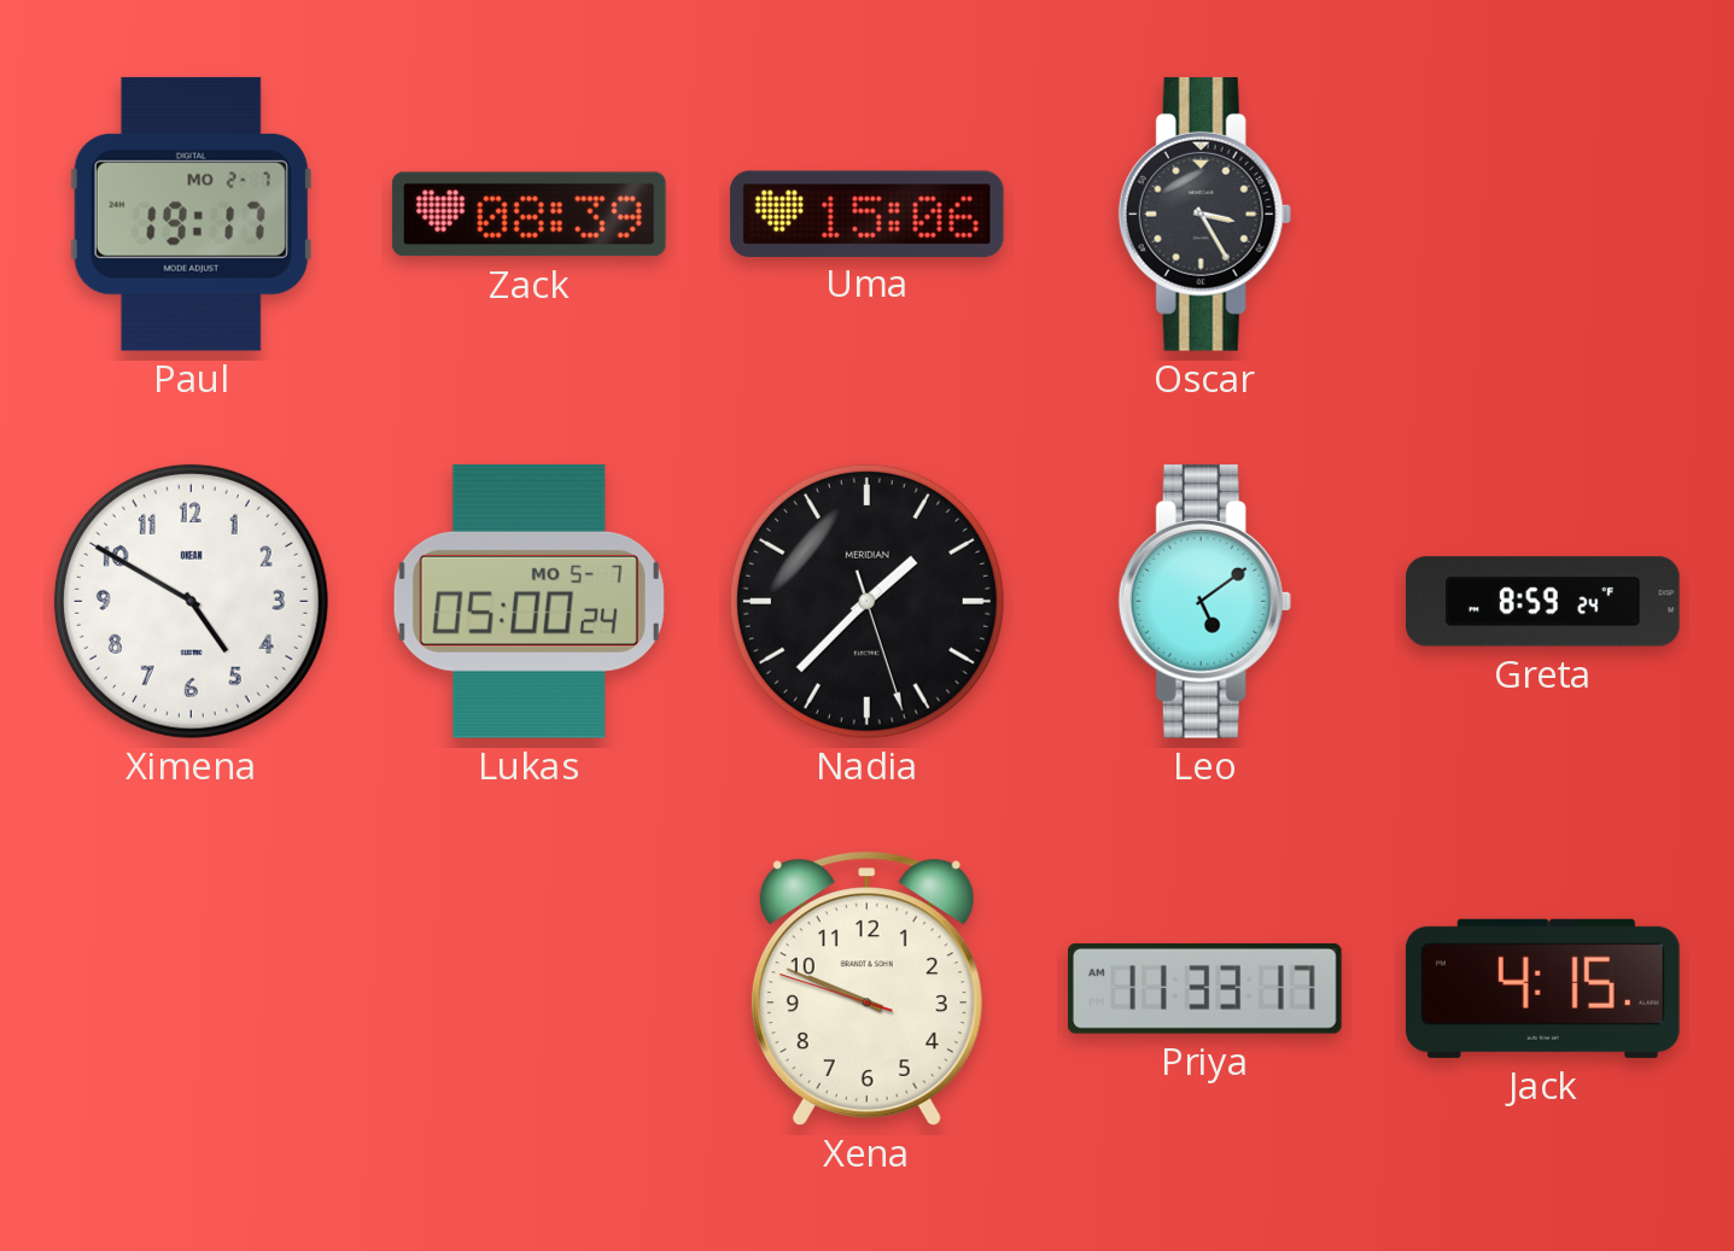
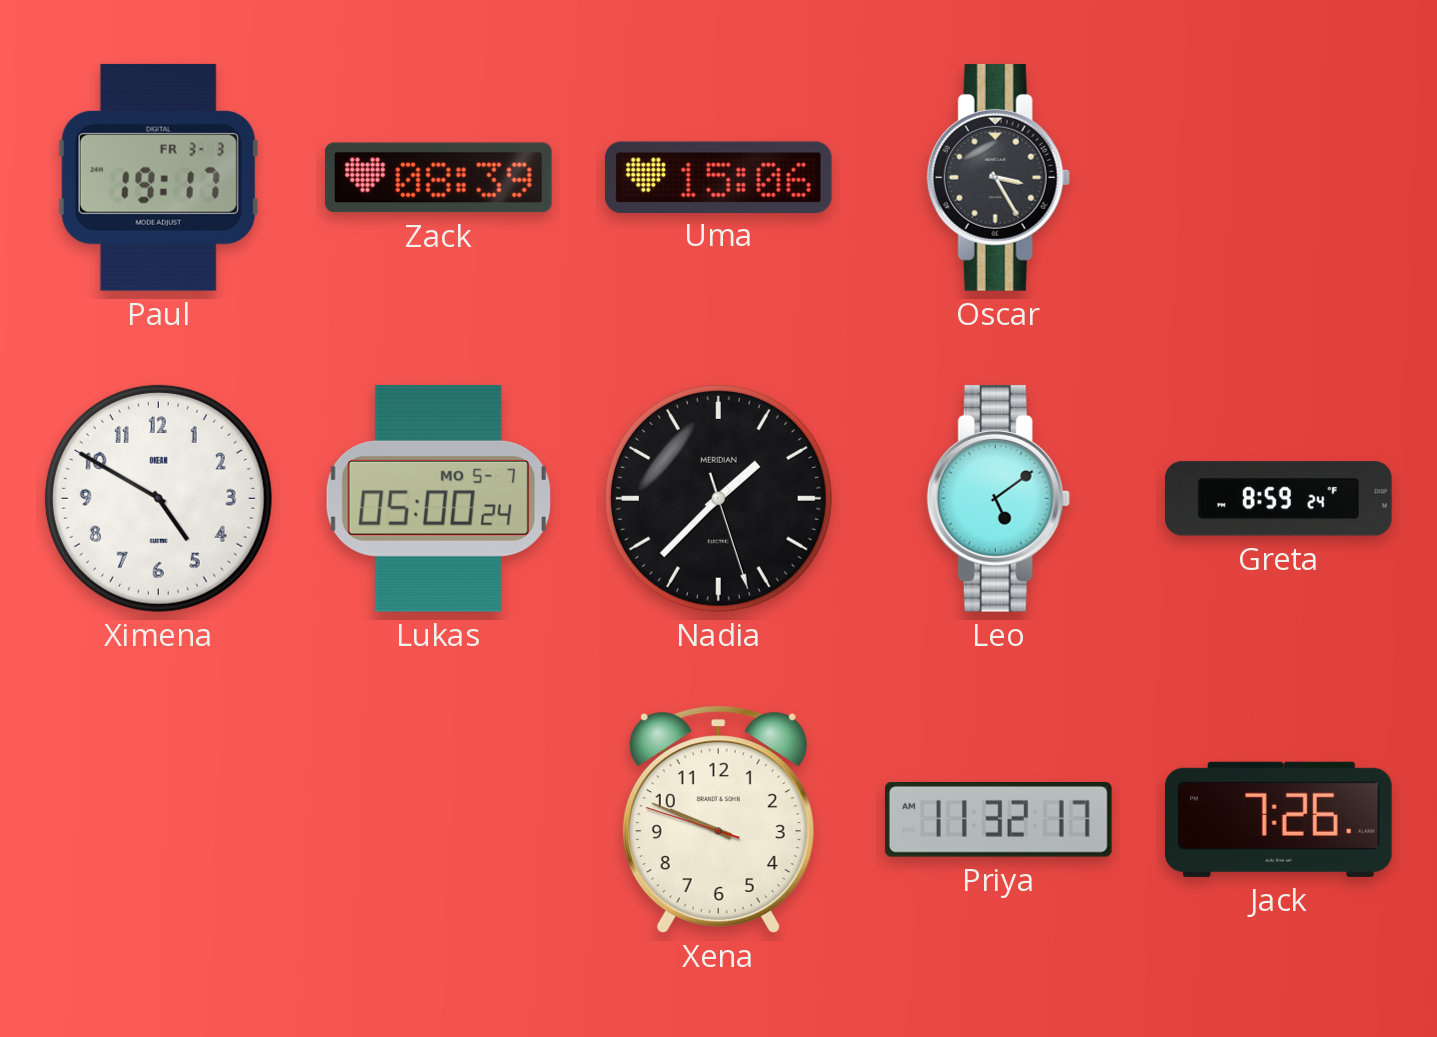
Paul date: MO 2-7 -> FR 3-3
Priya: 11:33 -> 11:32
Jack: 4:15 -> 7:26
